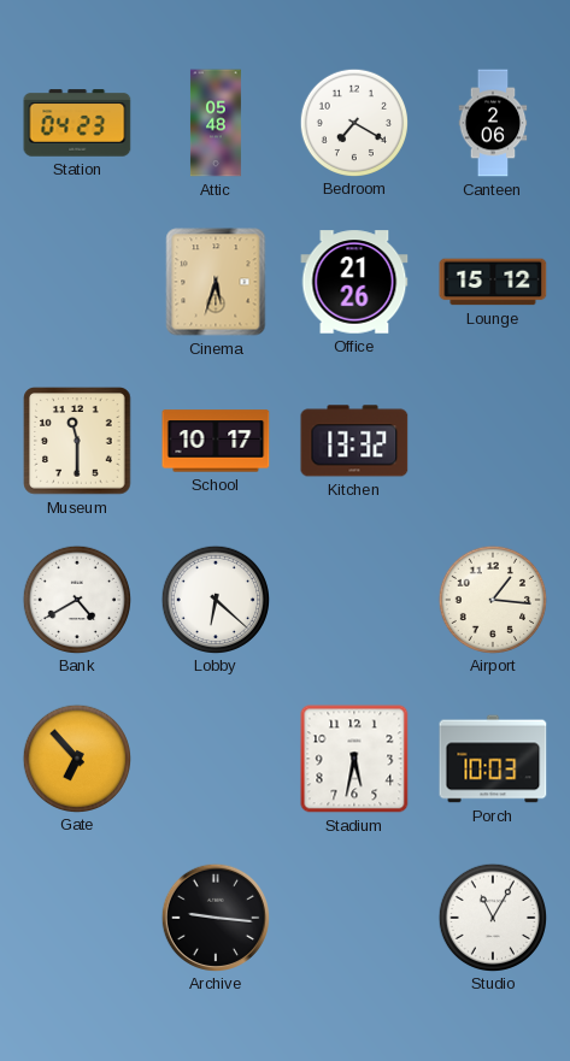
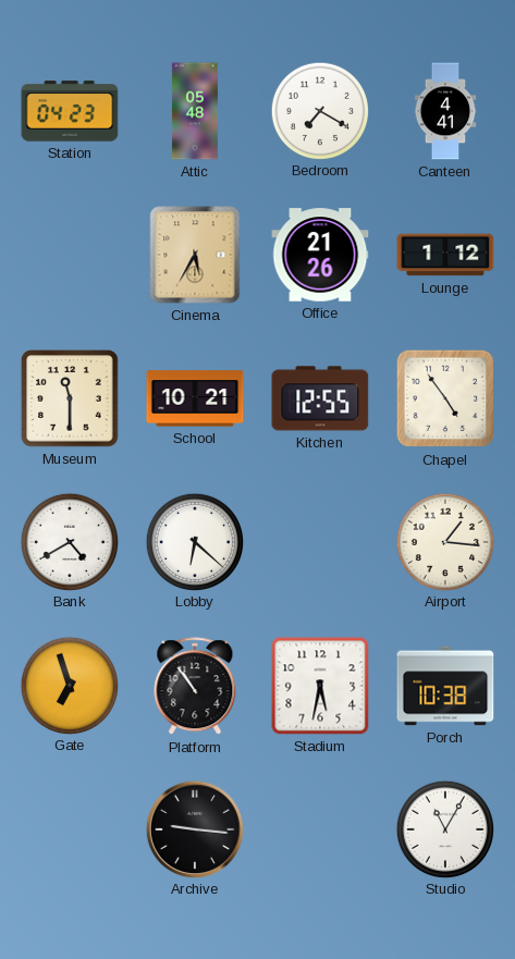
Canteen: 2:06 -> 4:41
Cinema: 5:33 -> 5:35
Lounge: 15:12 -> 1:12
School: 10:17 -> 10:21
Kitchen: 13:32 -> 12:55
Chapel: none -> 4:54
Gate: 6:53 -> 6:57
Platform: none -> 10:54
Porch: 10:03 -> 10:38
